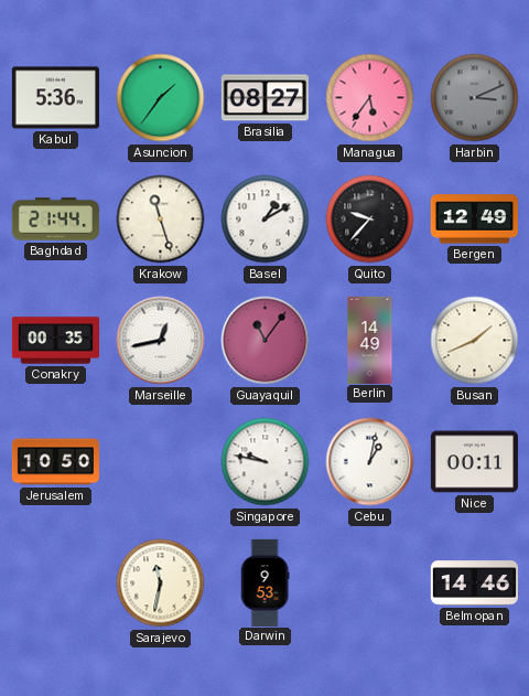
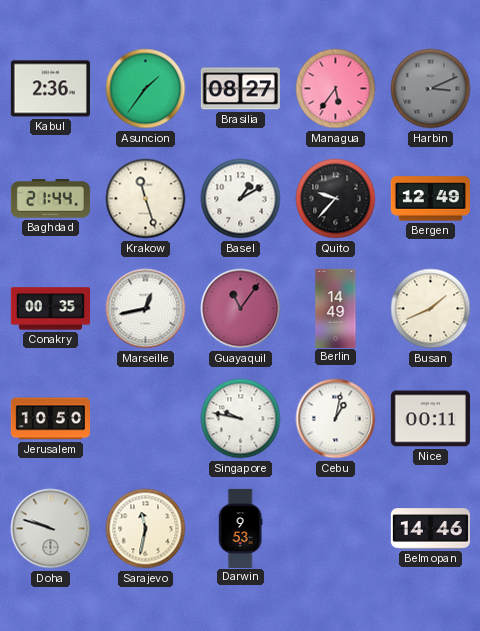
Kabul: 5:36 -> 2:36
Doha: none -> 9:48
